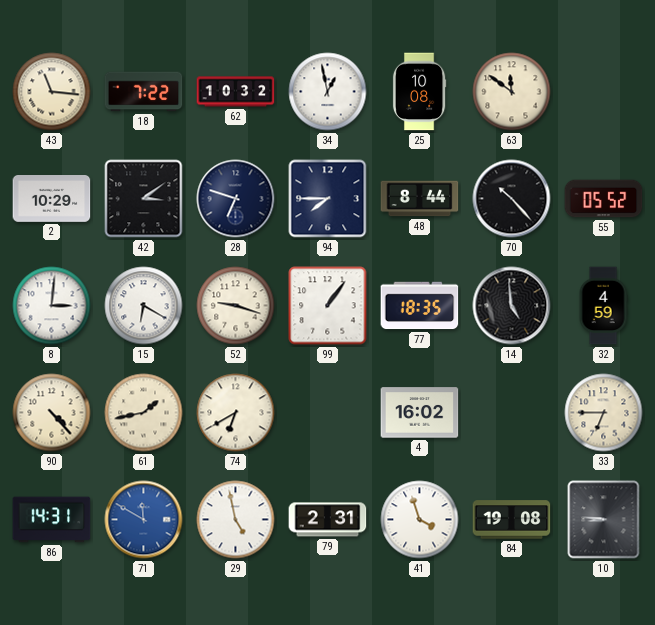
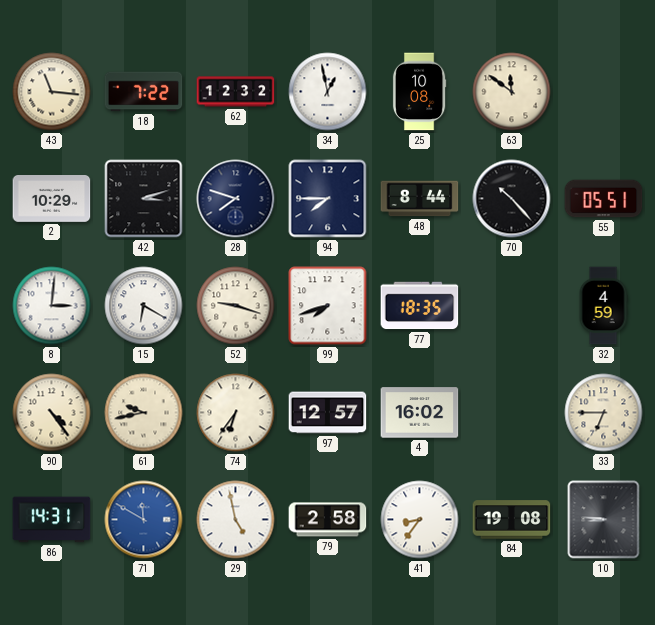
62: 10:32 -> 12:32
42: 3:09 -> 3:12
28: 6:48 -> 7:48
55: 05:52 -> 05:51
99: 1:06 -> 7:42
14: 4:59 -> none
90: 4:23 -> 4:24
61: 1:43 -> 9:43
74: 6:40 -> 6:36
97: none -> 12:57
79: 2:31 -> 2:58
41: 3:57 -> 8:36
